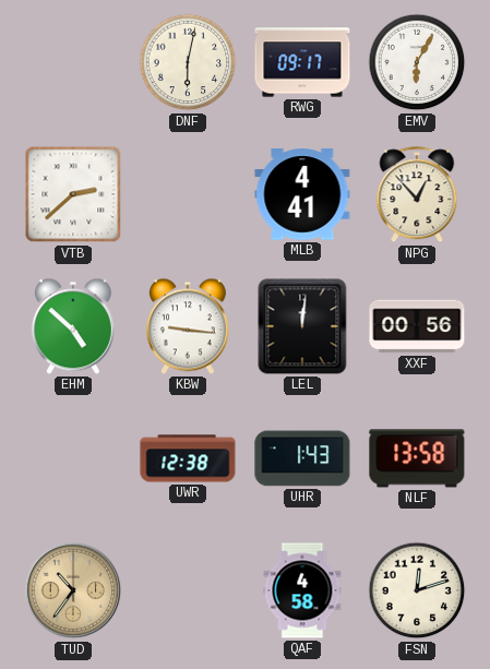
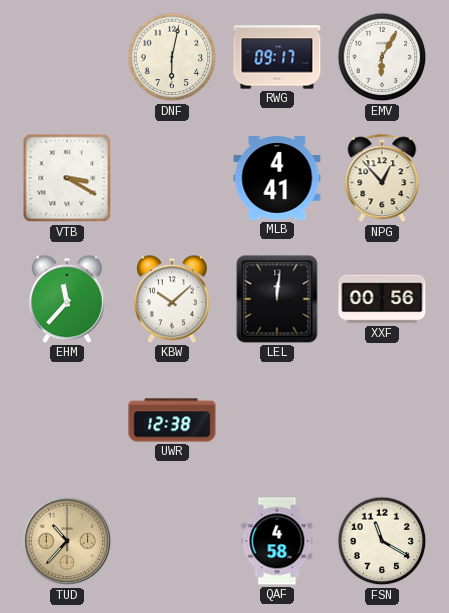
VTB: 2:38 -> 3:20
EHM: 4:52 -> 11:37
KBW: 9:16 -> 10:08
UHR: 1:43 -> none
NLF: 13:58 -> none
TUD: 10:36 -> 10:37
FSN: 12:12 -> 11:20
